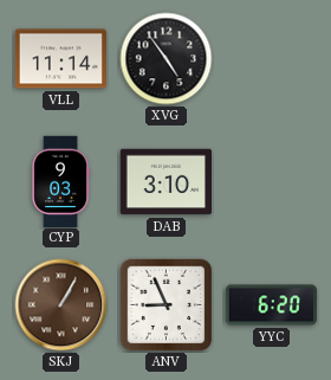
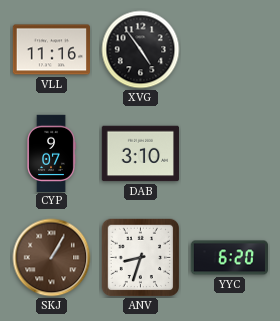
VLL: 11:14 -> 11:16
CYP: 9:03 -> 9:07
ANV: 8:56 -> 8:33
